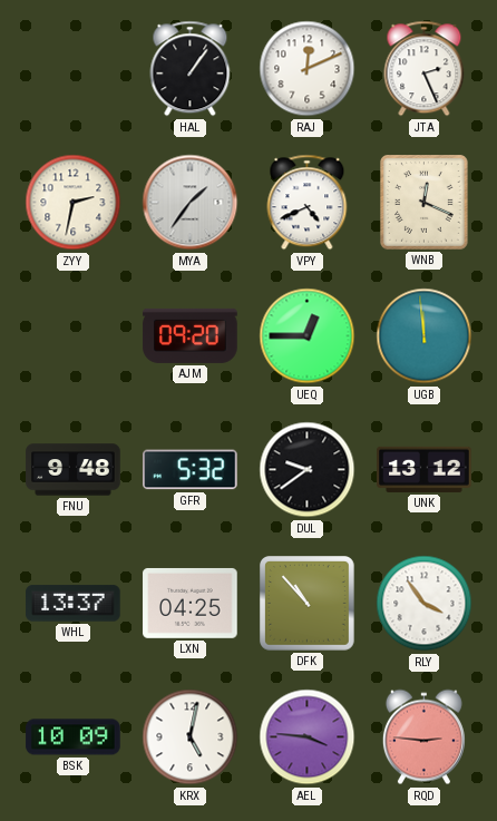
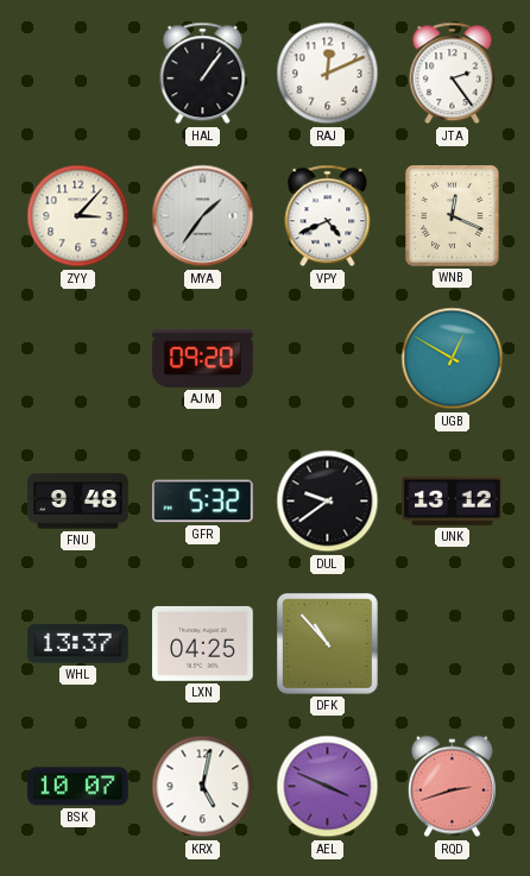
JTA: 2:26 -> 2:24
ZYY: 2:32 -> 3:07
UEQ: 12:45 -> none
UGB: 11:59 -> 12:50
RLY: 3:54 -> none
BSK: 10:09 -> 10:07
AEL: 3:46 -> 3:49
RQD: 2:46 -> 2:42
